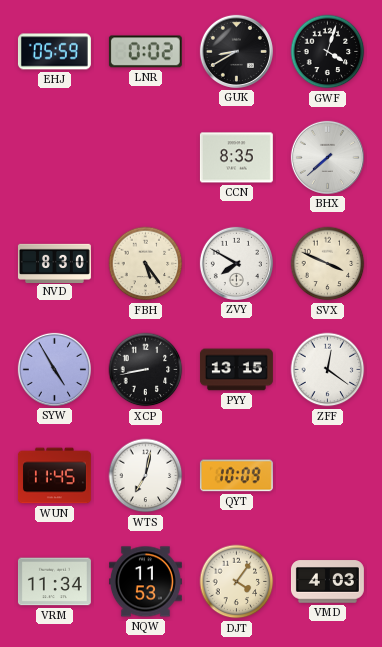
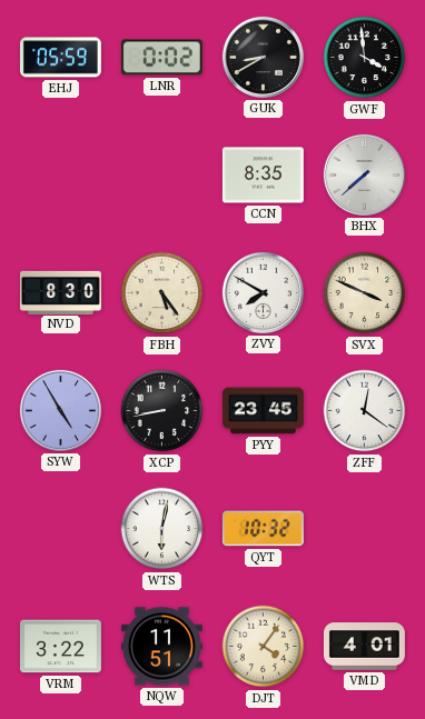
GWF: 4:03 -> 3:59
PYY: 13:15 -> 23:45
WUN: 11:45 -> none
WTS: 7:02 -> 6:02
QYT: 10:09 -> 10:32
VRM: 11:34 -> 3:22
NQW: 11:53 -> 11:51
VMD: 4:03 -> 4:01
